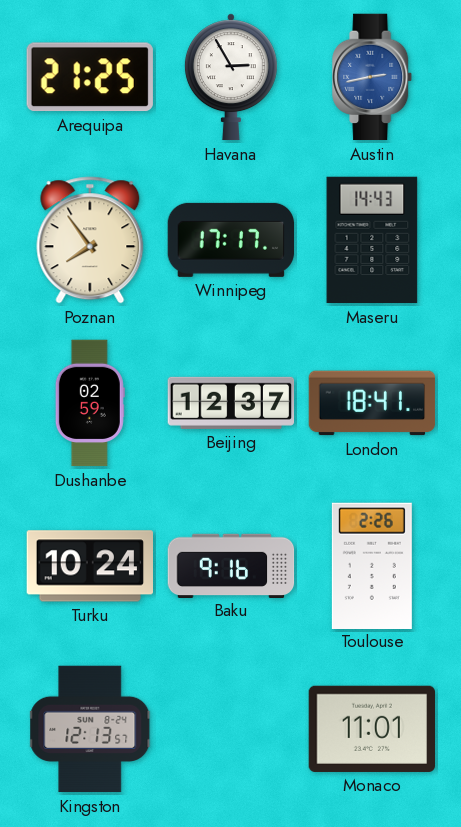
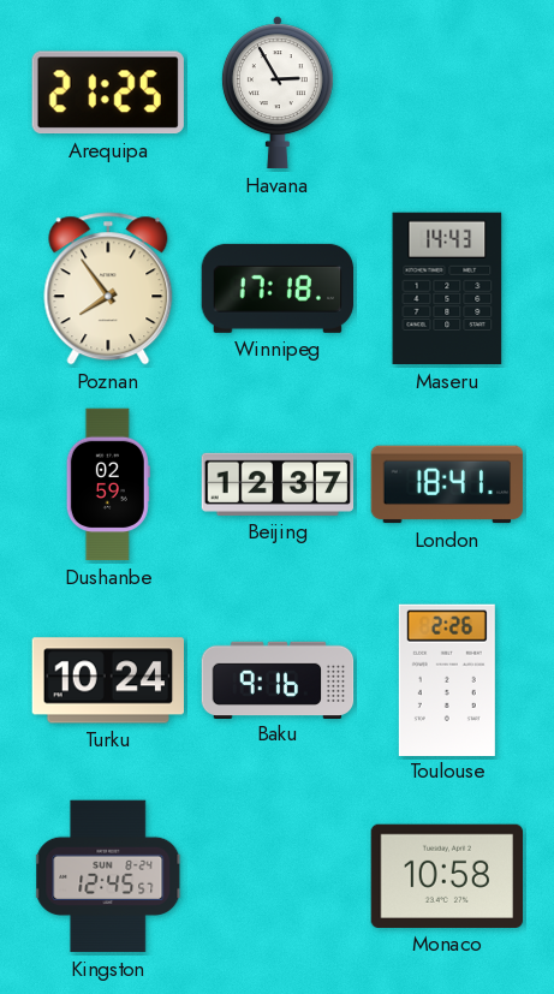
Austin: 2:43 -> none
Winnipeg: 17:17 -> 17:18
Kingston: 12:13 -> 12:45
Monaco: 11:01 -> 10:58
